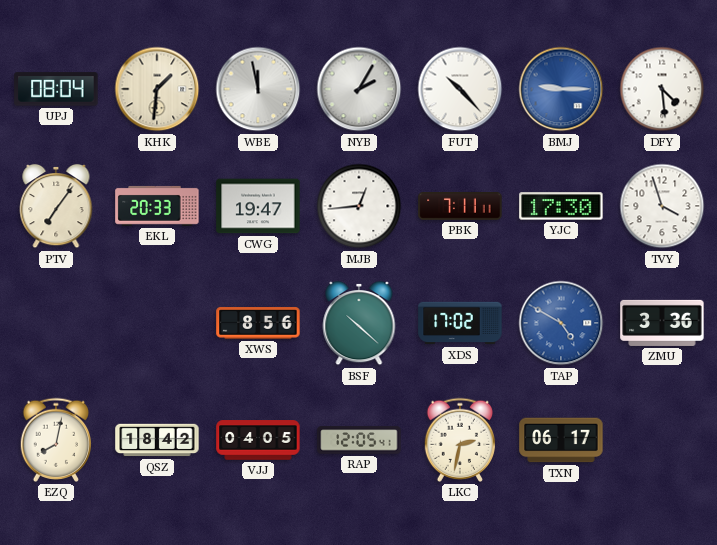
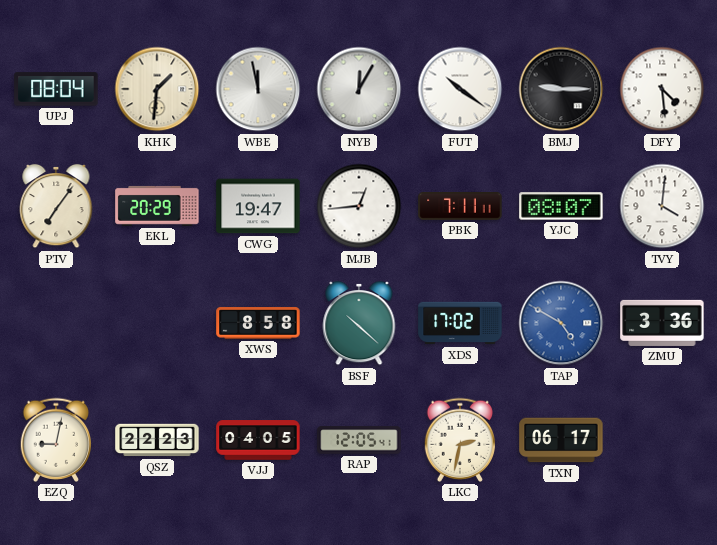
NYB: 2:05 -> 12:05
FUT: 10:23 -> 10:21
BMJ dial: blue -> black
EKL: 20:33 -> 20:29
YJC: 17:30 -> 08:07
TVY: 3:57 -> 4:01
XWS: 8:56 -> 8:58
EZQ: 8:02 -> 9:02
QSZ: 18:42 -> 22:23
